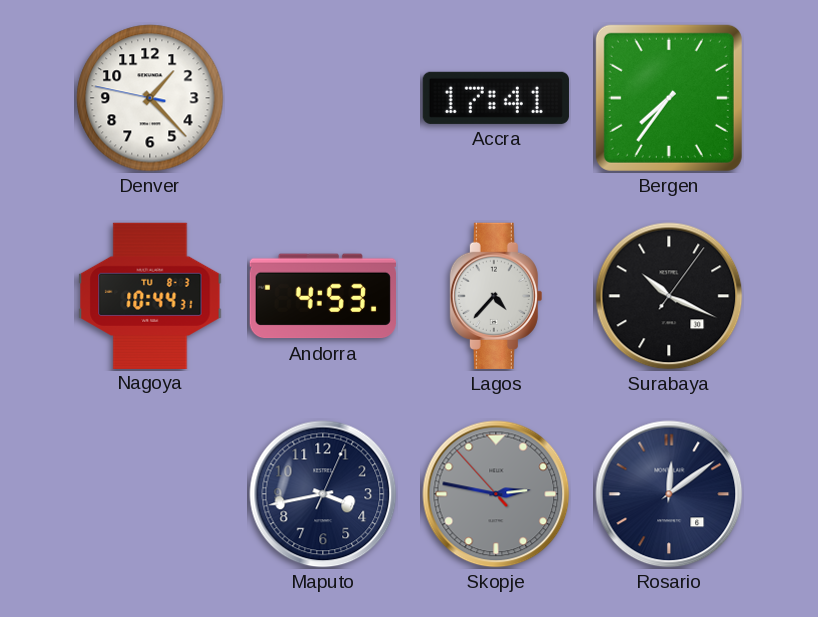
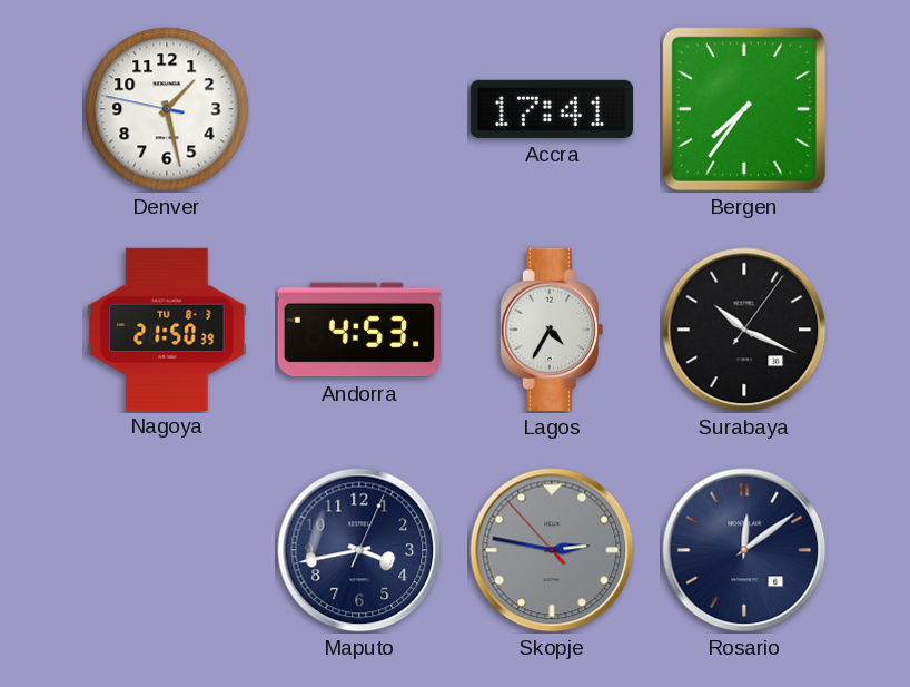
Denver: 1:22 -> 1:27
Nagoya: 10:44 -> 21:50
Lagos: 4:37 -> 4:35
